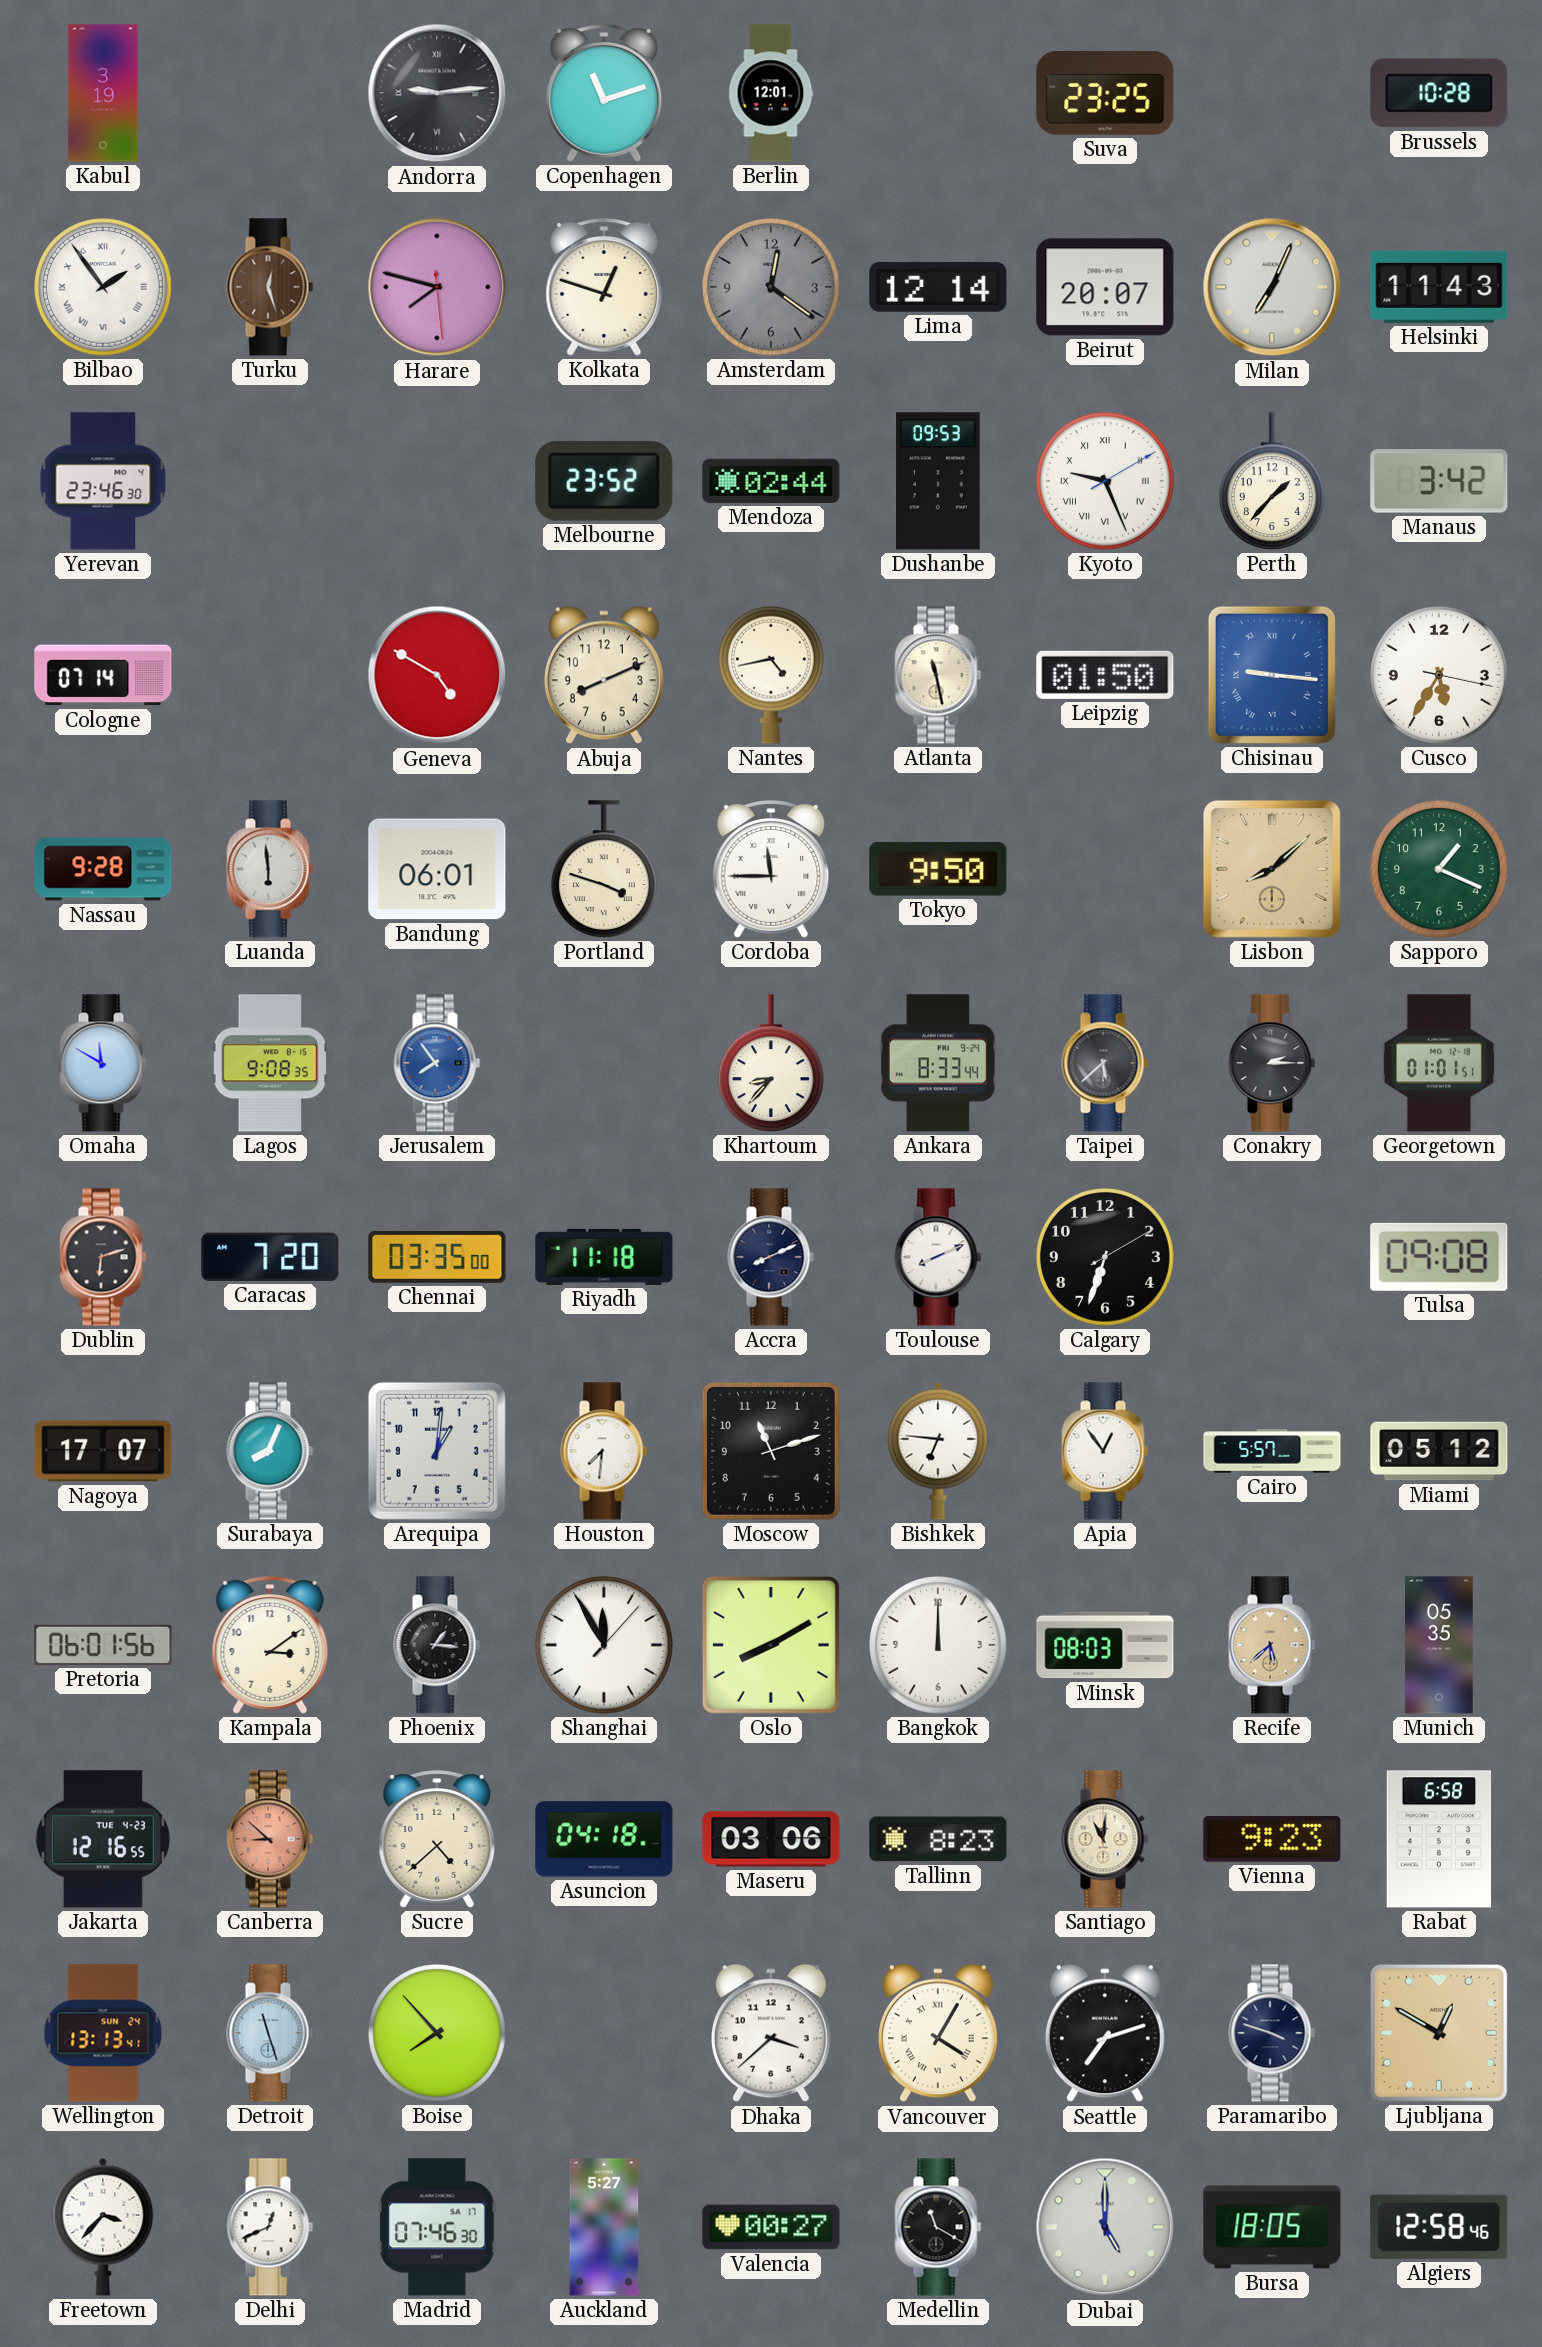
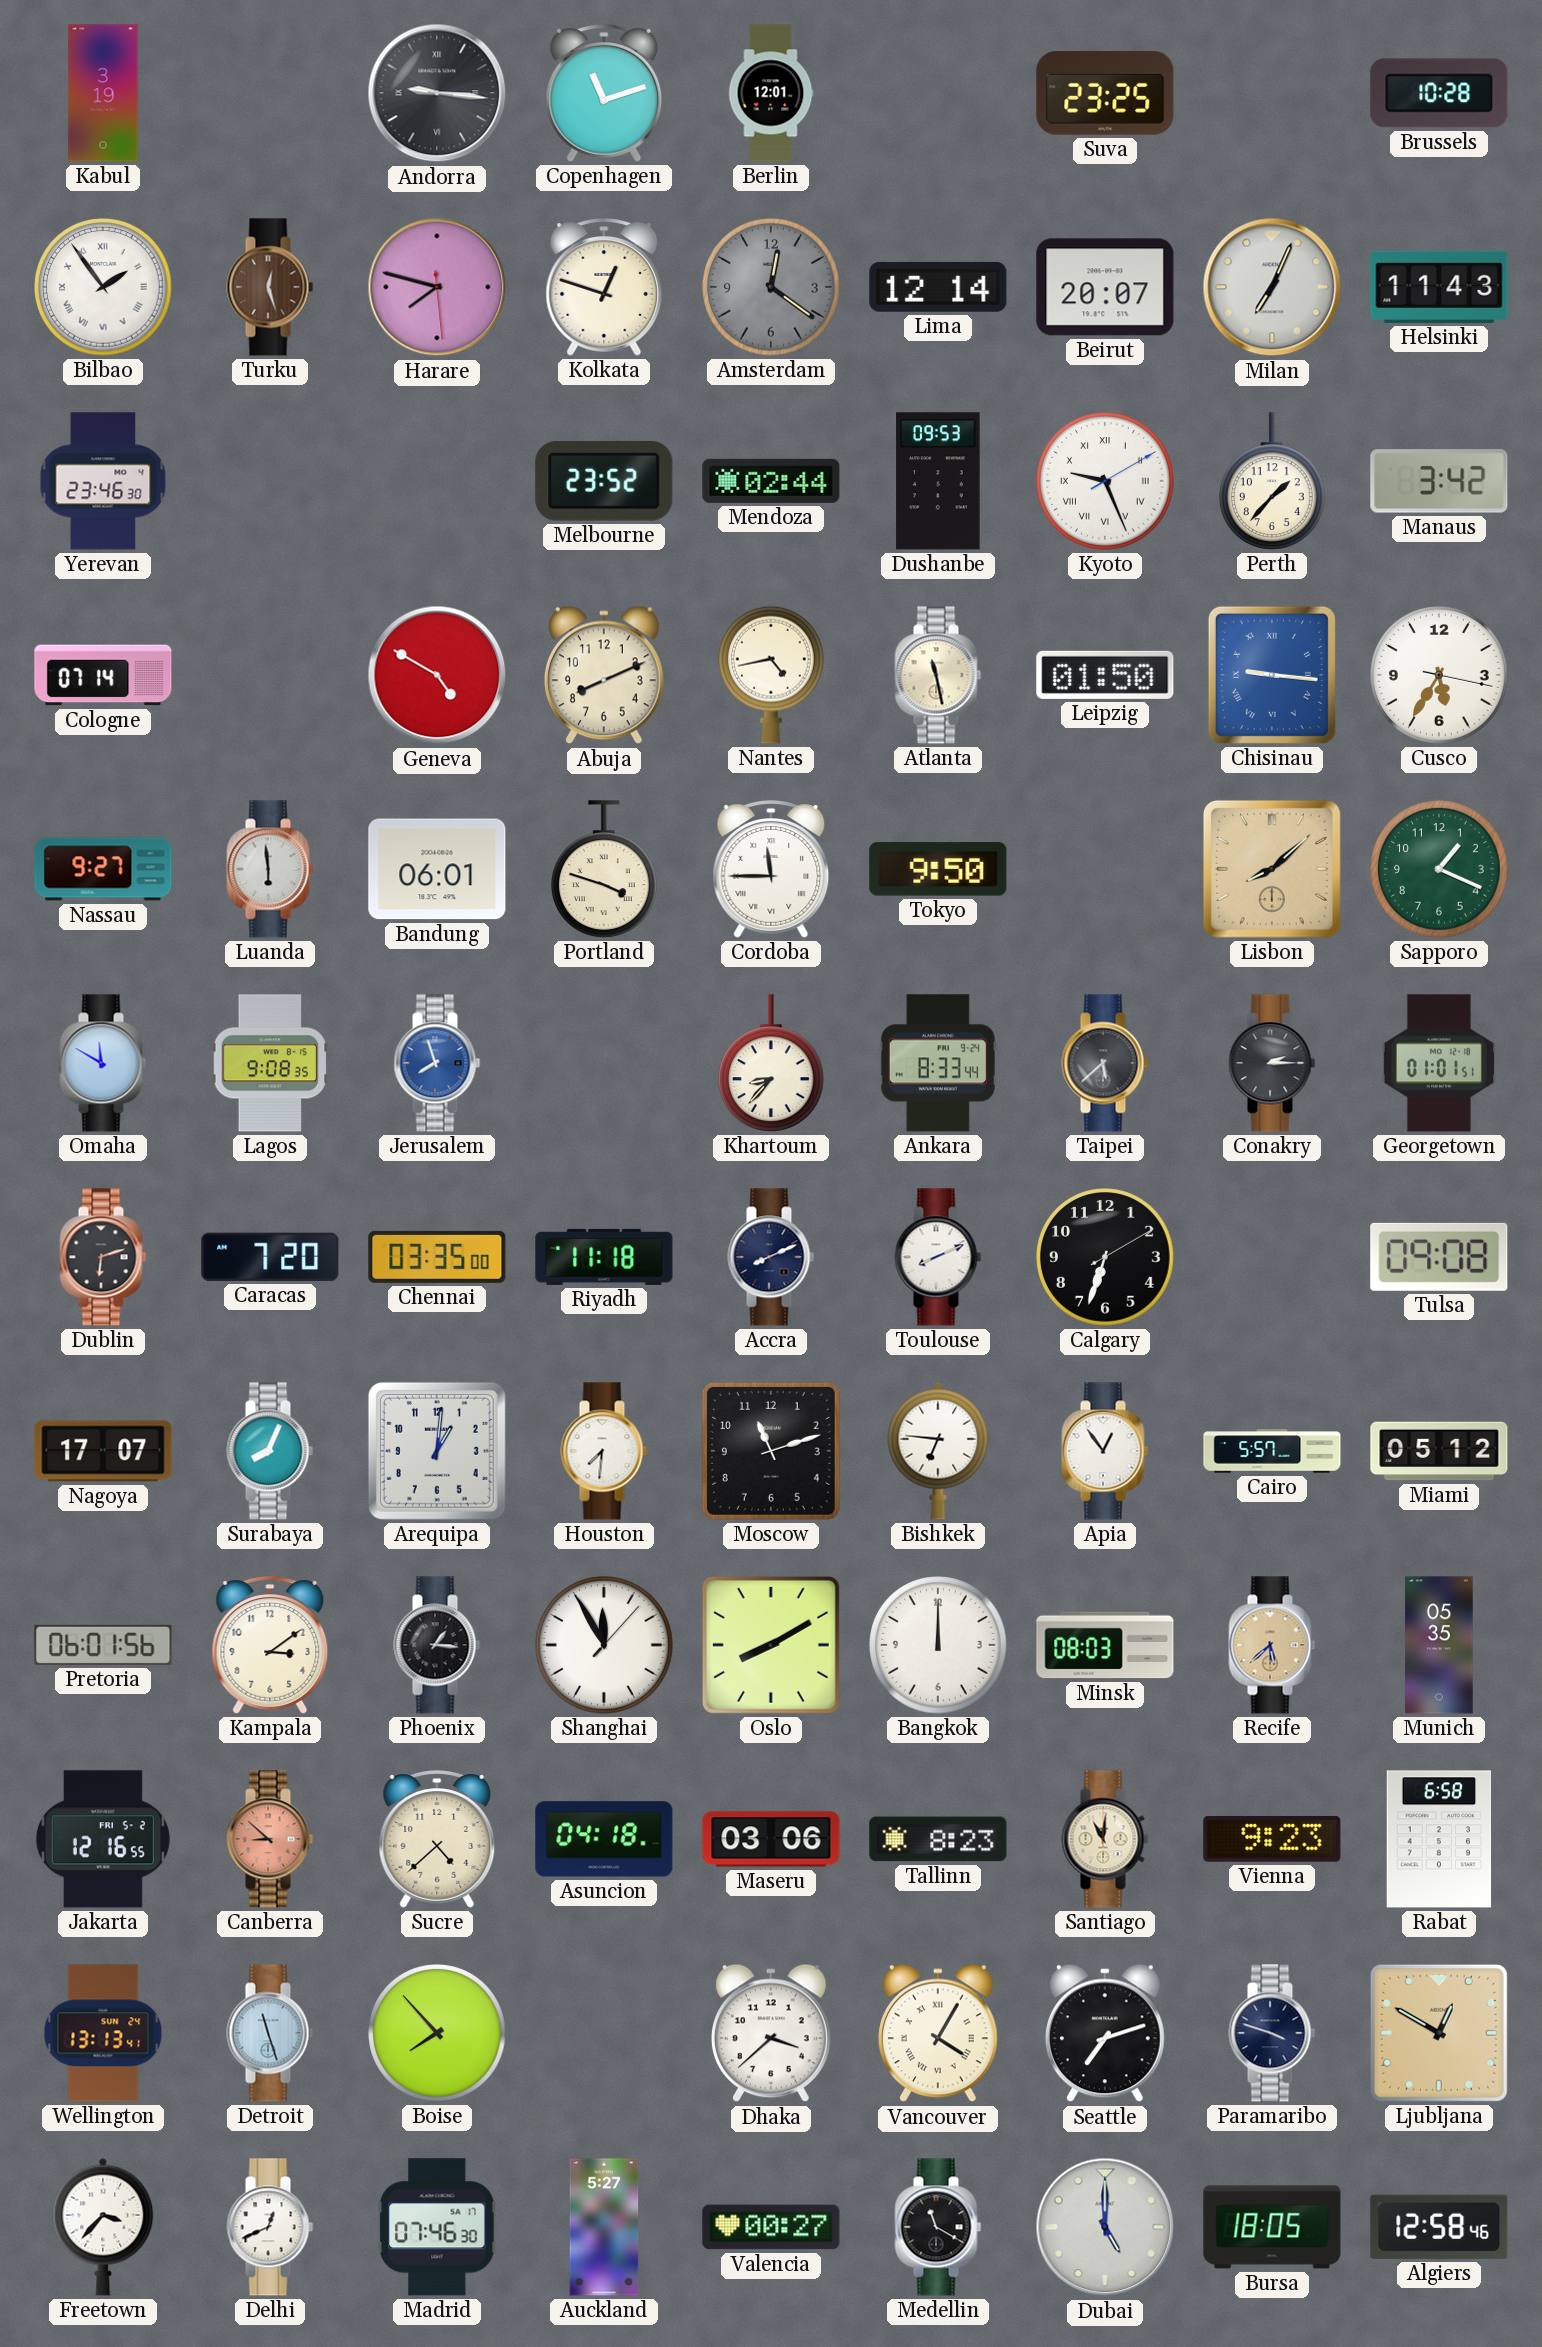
Andorra: 9:14 -> 9:16
Nassau: 9:28 -> 9:27
Jerusalem: 7:54 -> 7:57
Jakarta date: TUE 4-23 -> FRI 5-2
